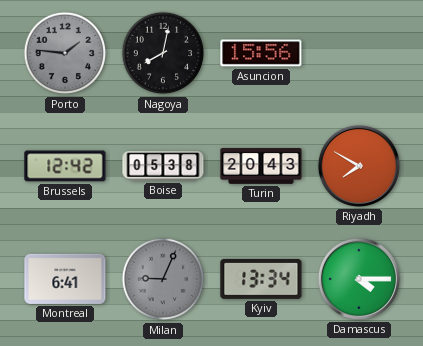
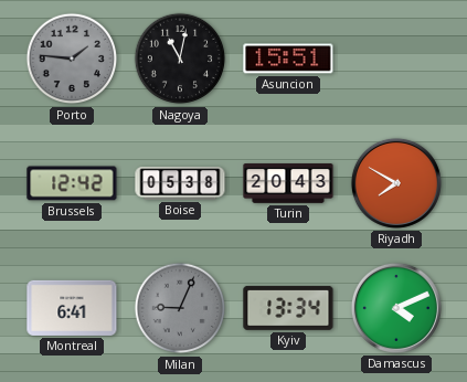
Nagoya: 8:02 -> 11:02
Asuncion: 15:56 -> 15:51
Damascus: 4:15 -> 4:11
